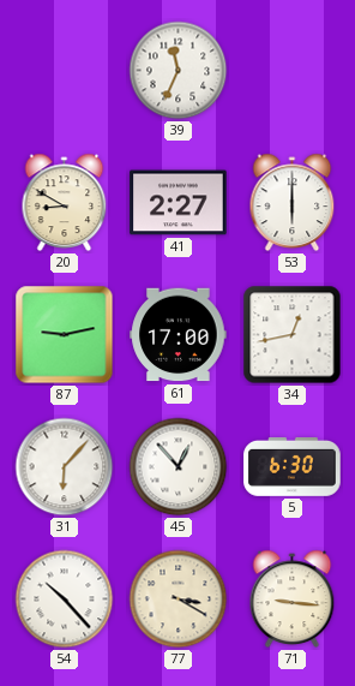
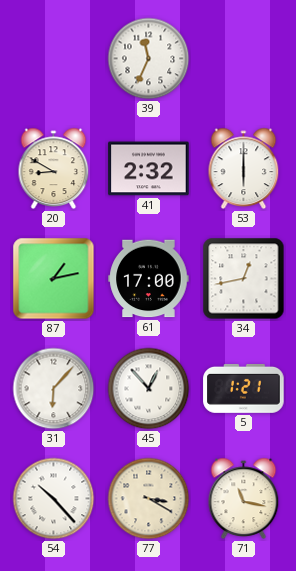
41: 2:27 -> 2:32
87: 9:13 -> 1:13
5: 6:30 -> 1:21
71: 9:16 -> 11:17
